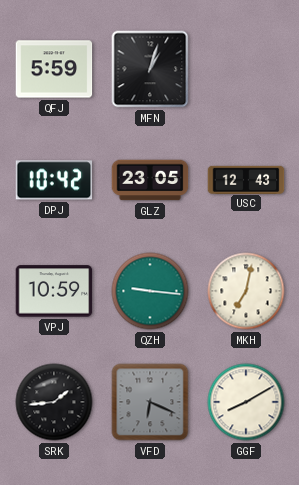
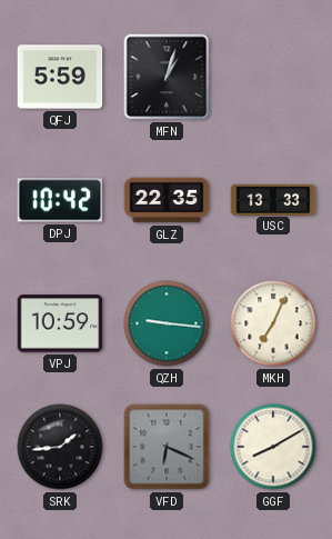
GLZ: 23:05 -> 22:35
USC: 12:43 -> 13:33
MKH: 7:02 -> 7:04
